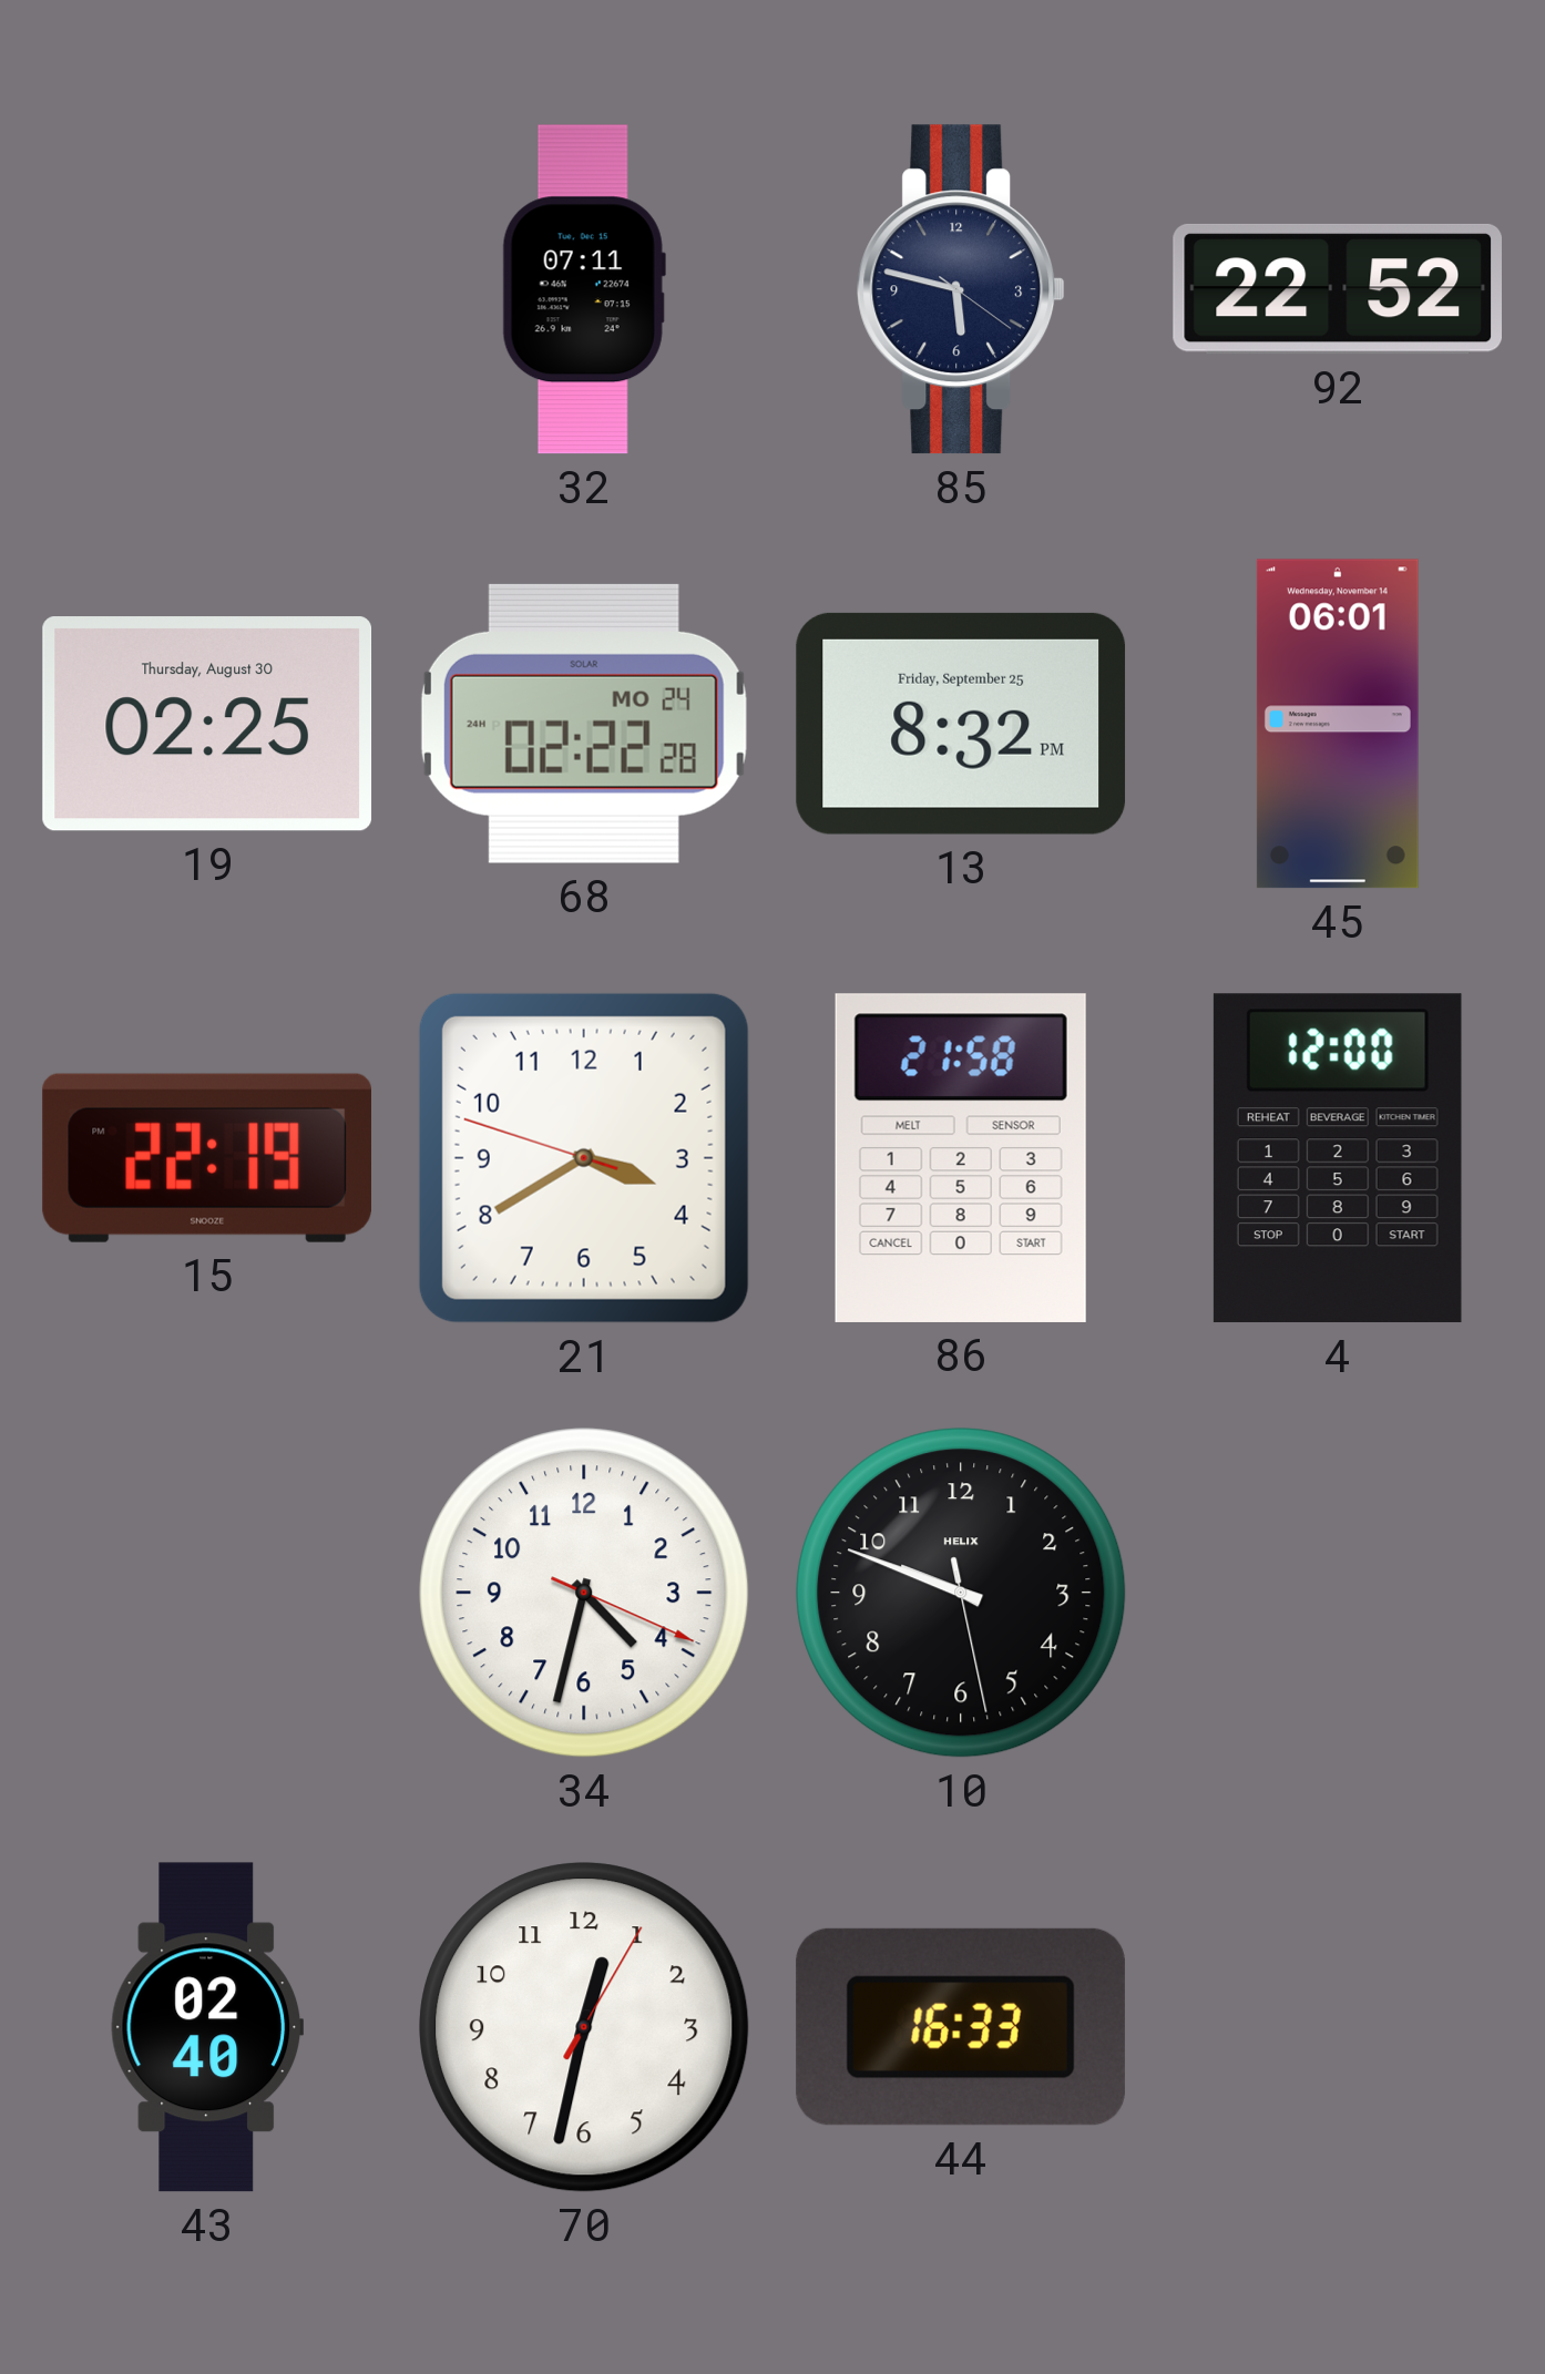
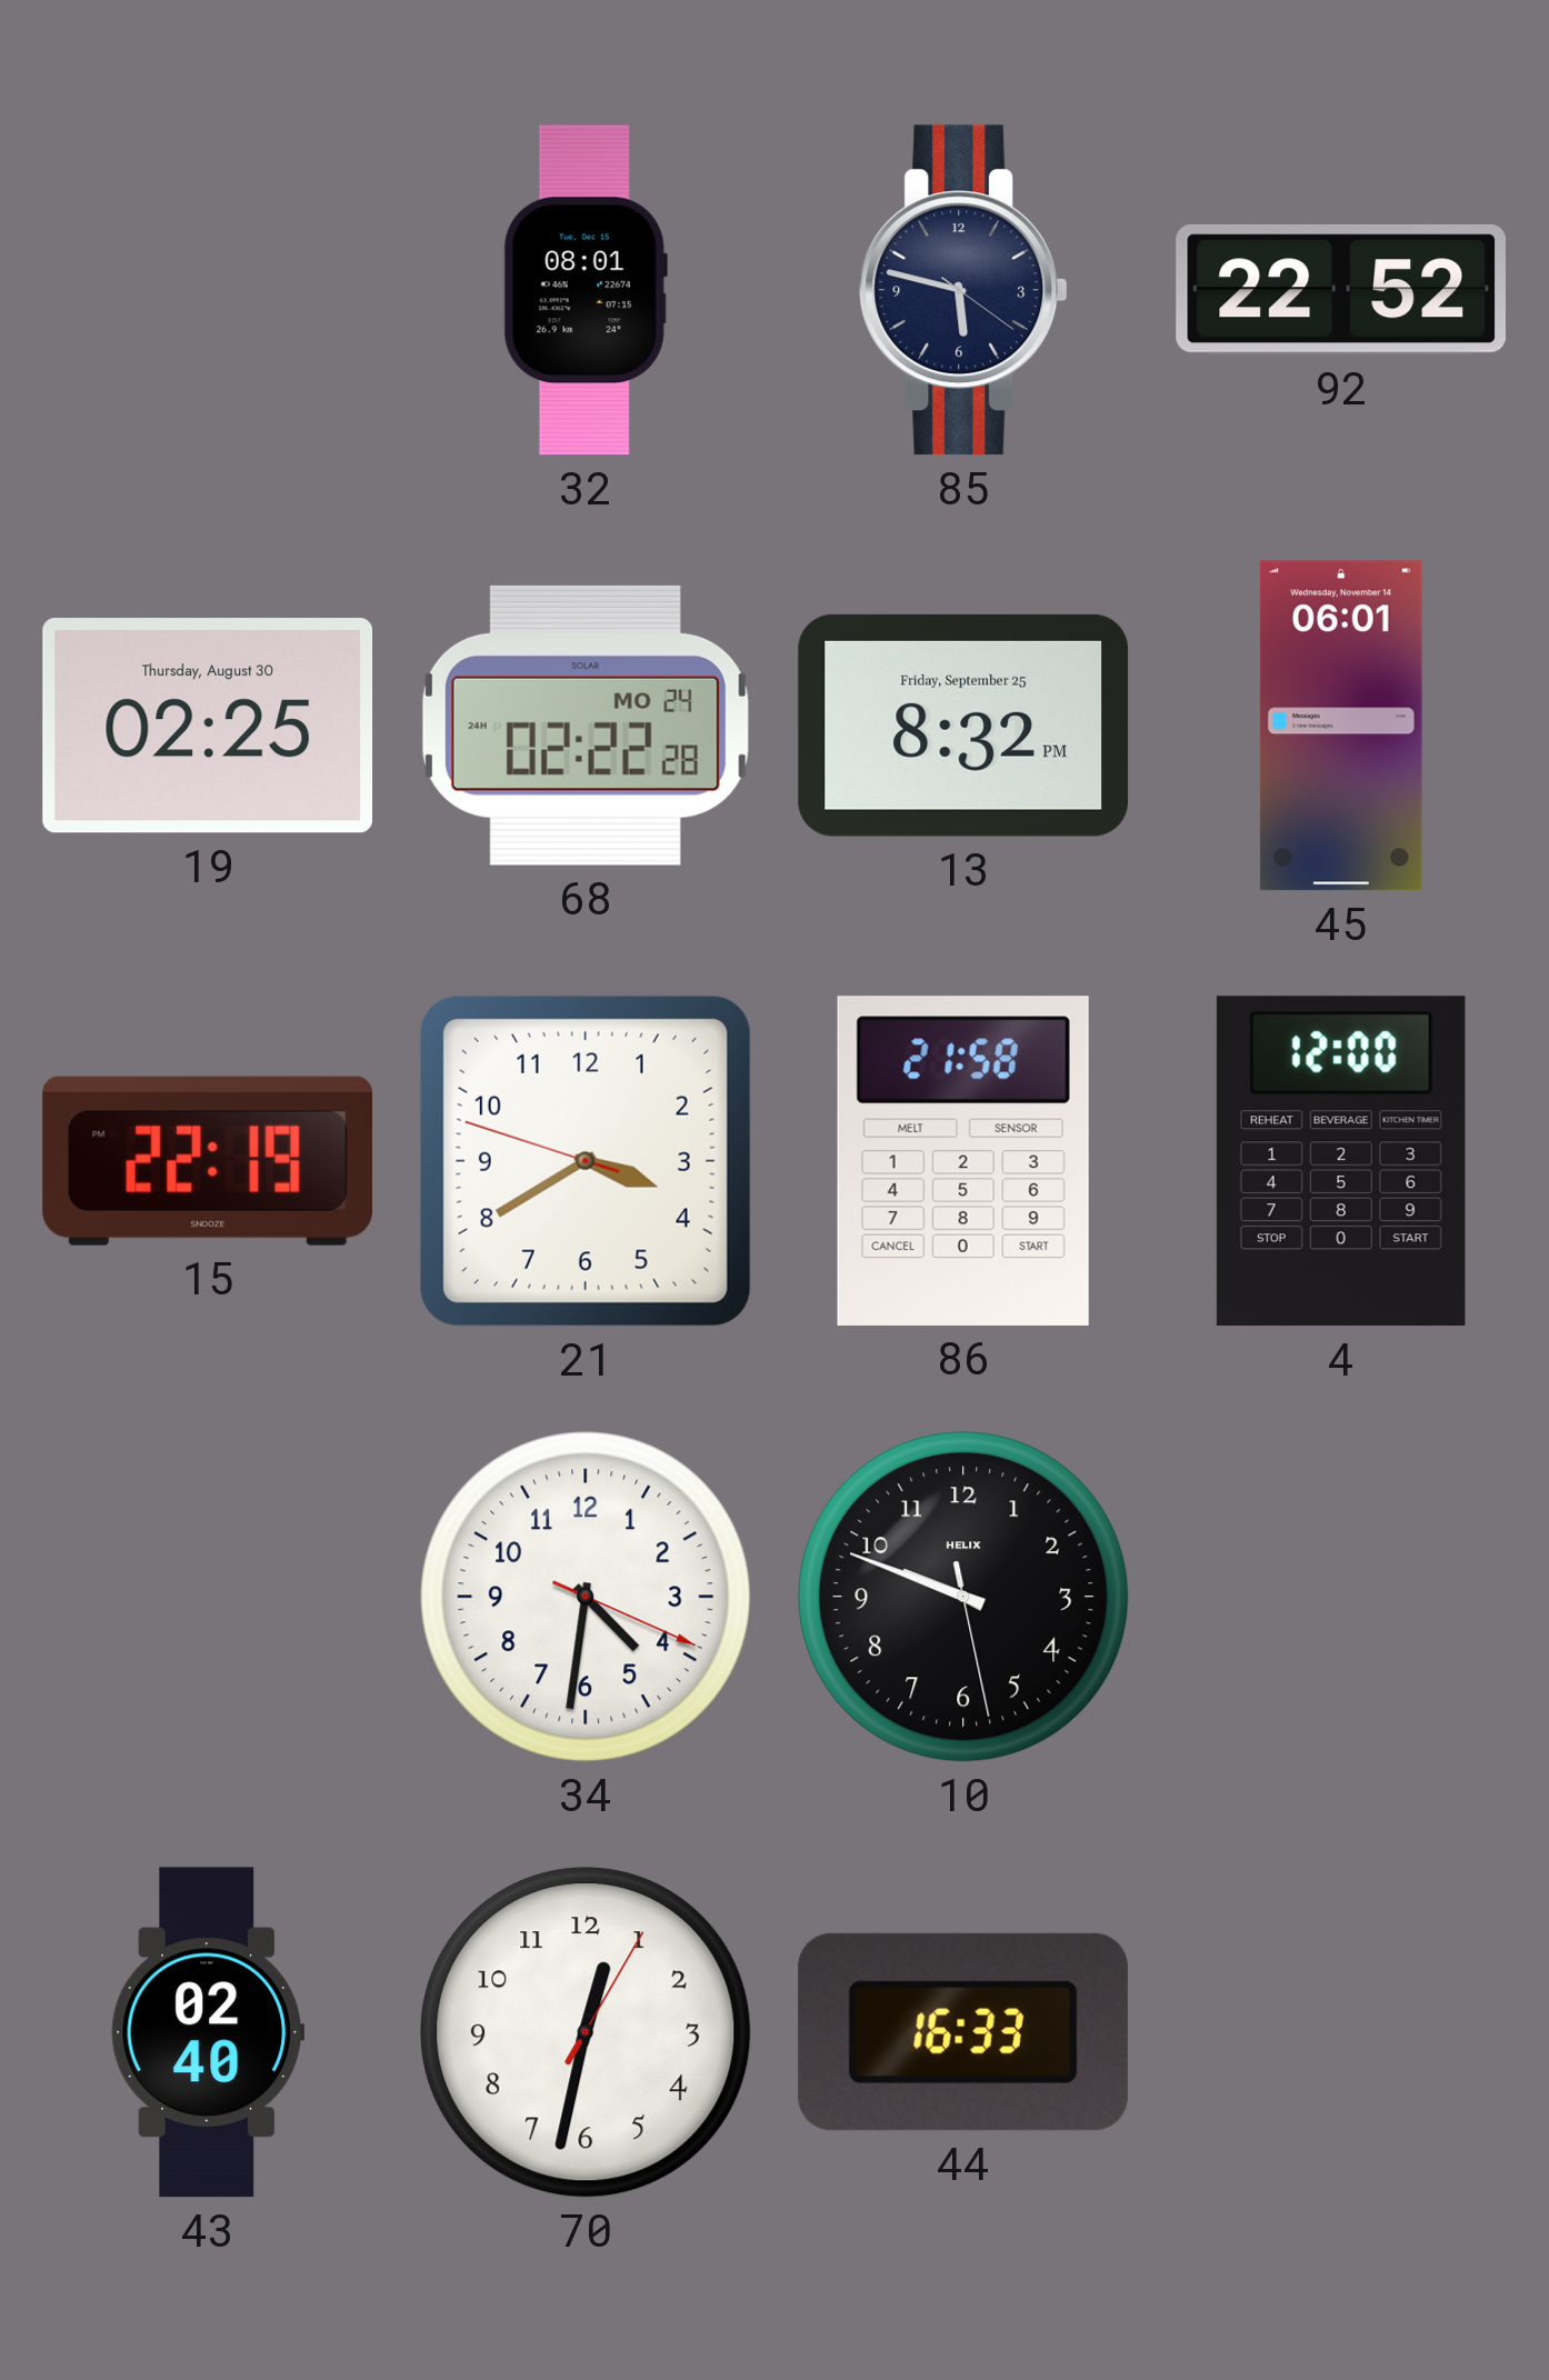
32: 07:11 -> 08:01
34: 4:32 -> 4:31
